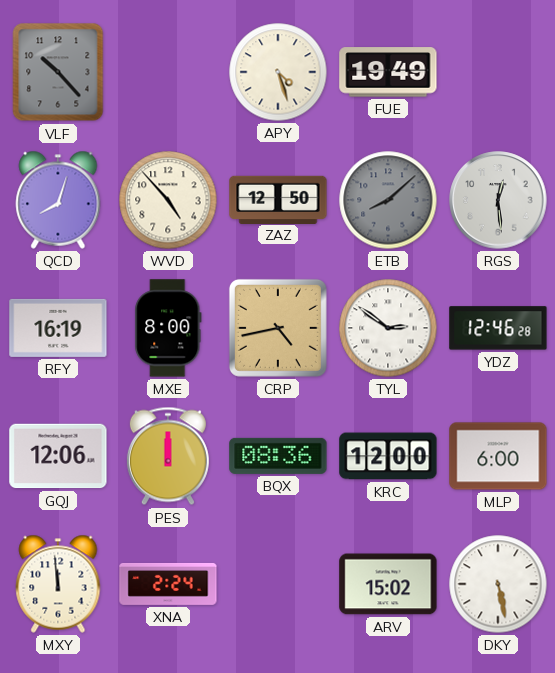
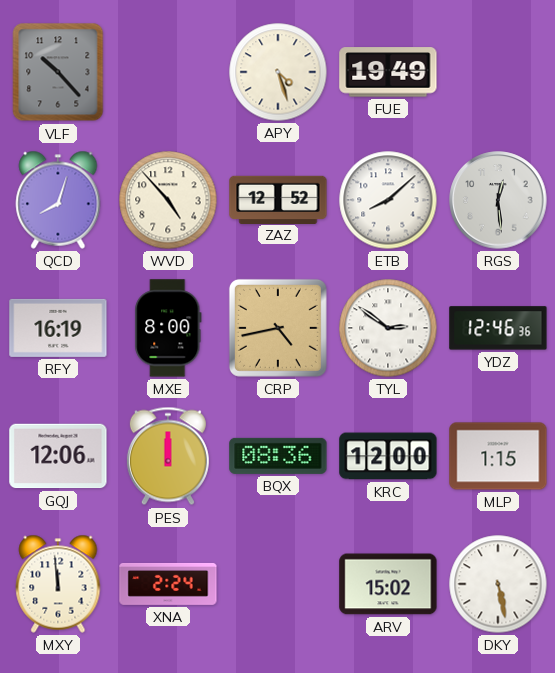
ZAZ: 12:50 -> 12:52
ETB dial: grey -> white
YDZ: 12:46:28 -> 12:46:36
MLP: 6:00 -> 1:15
